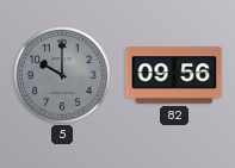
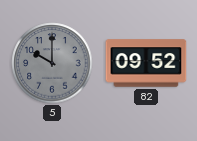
82: 09:56 -> 09:52
